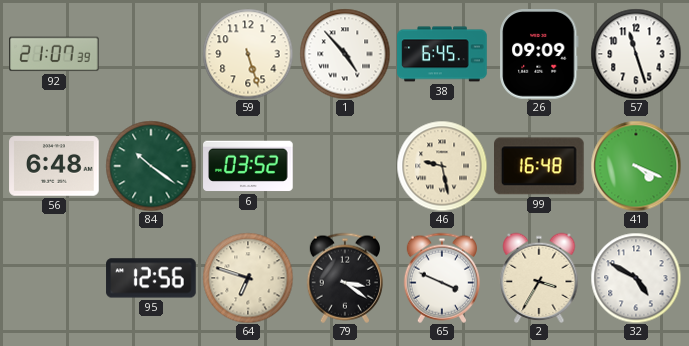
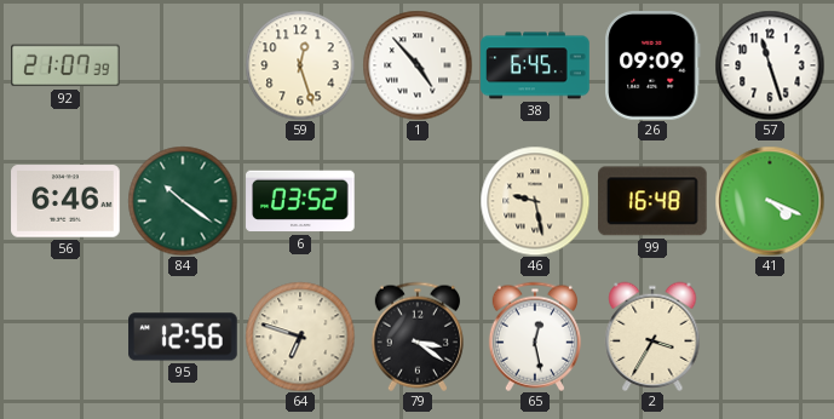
59: 5:27 -> 12:27
56: 6:48 -> 6:46
65: 3:49 -> 12:28
32: 4:50 -> none
